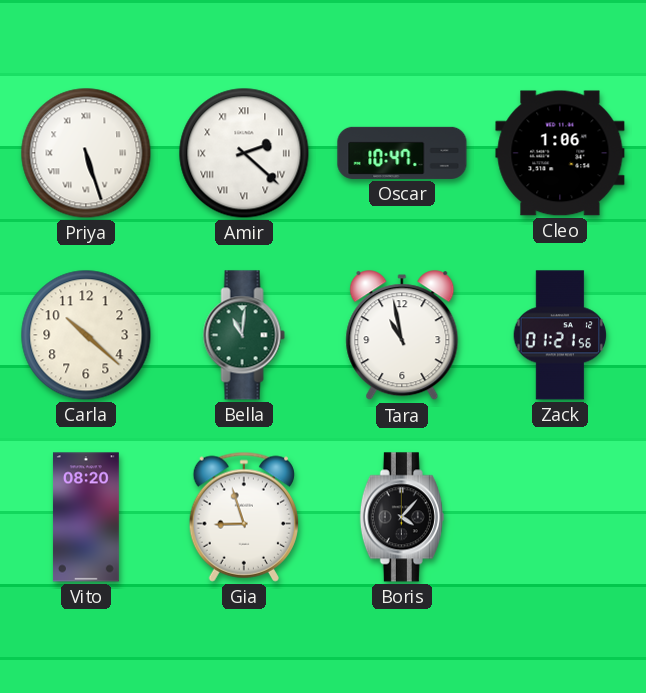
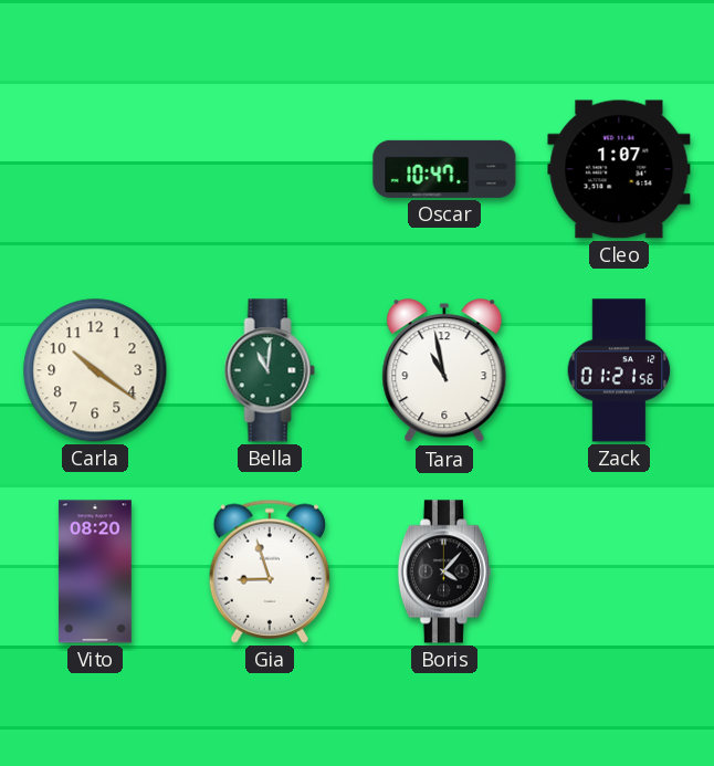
Priya: 5:27 -> none
Amir: 2:22 -> none
Cleo: 1:06 -> 1:07
Carla: 10:22 -> 10:21
